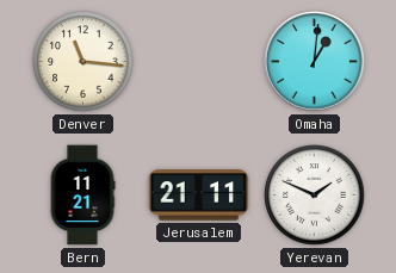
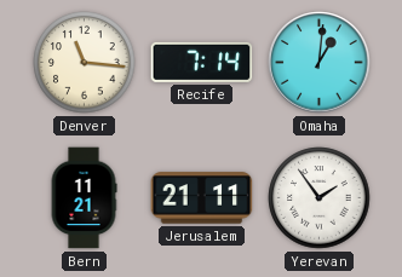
Recife: none -> 7:14
Yerevan: 1:49 -> 1:54
